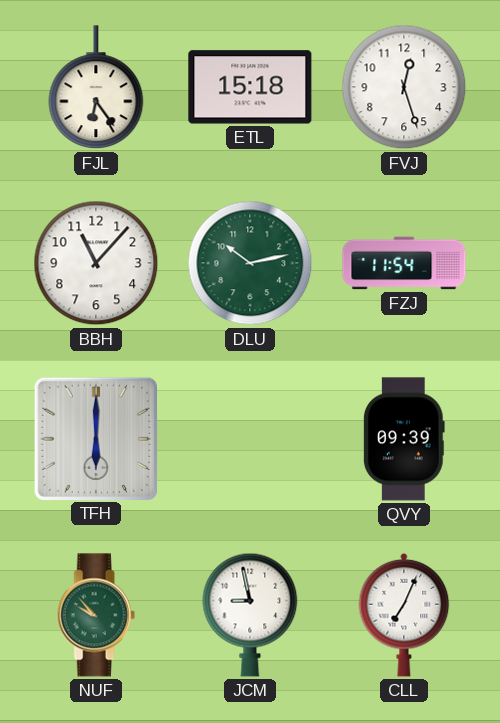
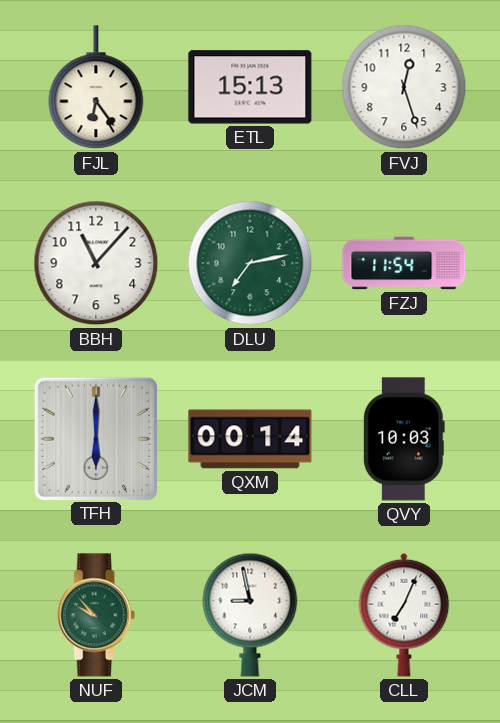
ETL: 15:18 -> 15:13
DLU: 10:13 -> 7:13
QXM: none -> 00:14
QVY: 09:39 -> 10:03
